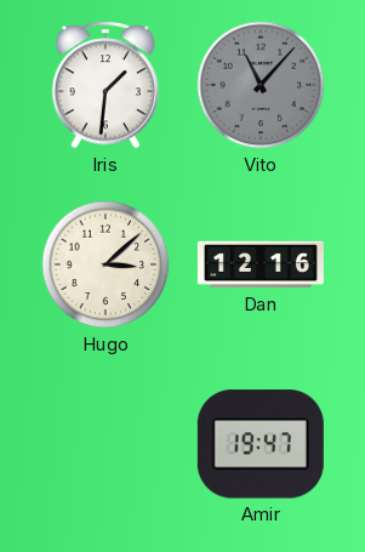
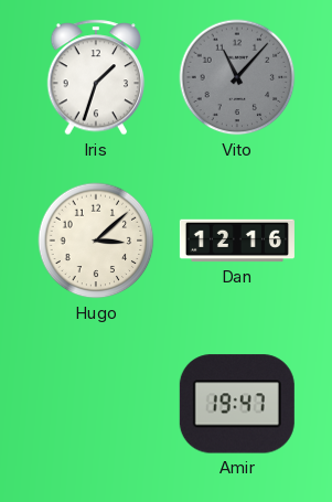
Iris: 1:31 -> 1:33
